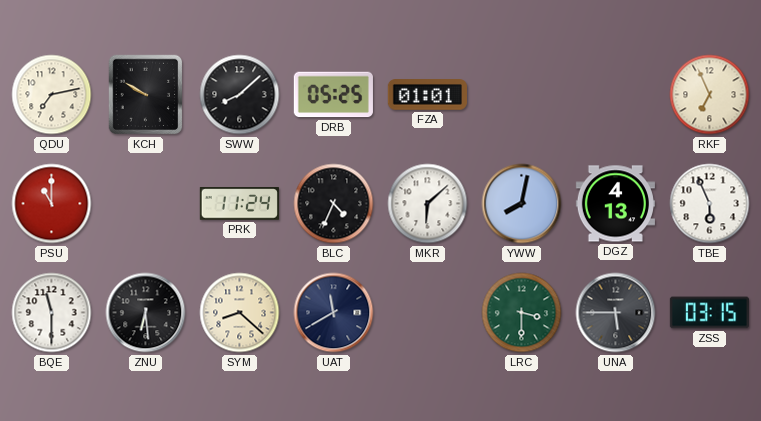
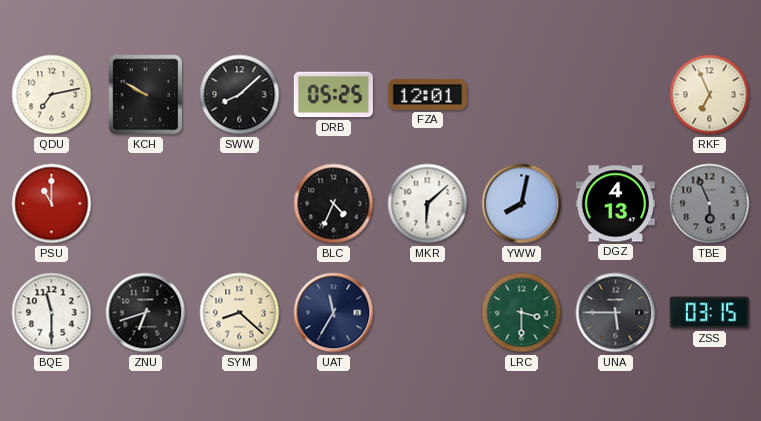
FZA: 01:01 -> 12:01
PRK: 11:24 -> none
TBE dial: white -> grey
ZNU: 6:29 -> 6:42
UAT: 11:40 -> 11:35
